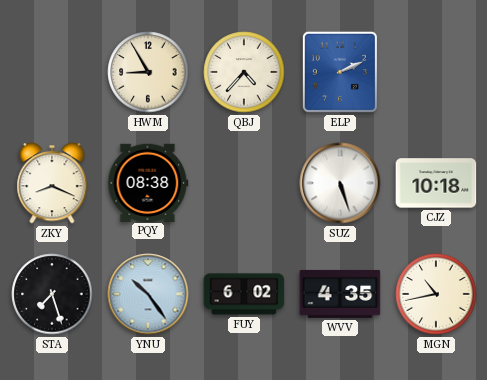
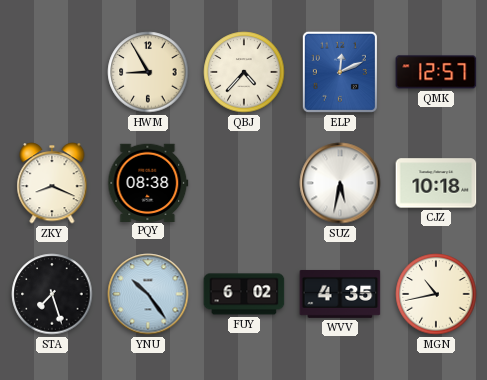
ELP: 2:11 -> 12:11
QMK: none -> 12:57
SUZ: 5:27 -> 5:32
